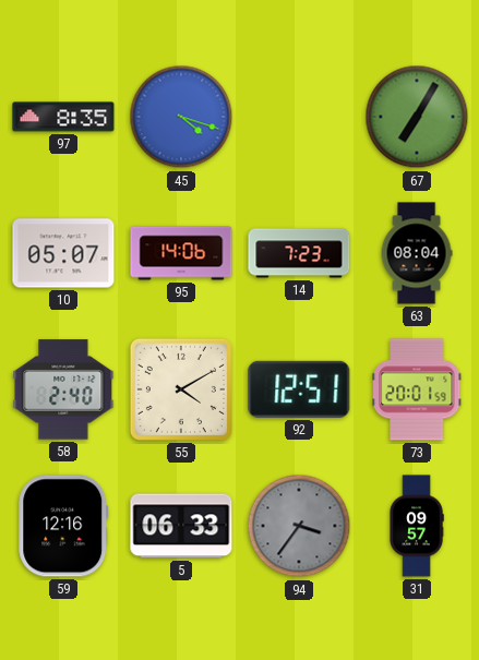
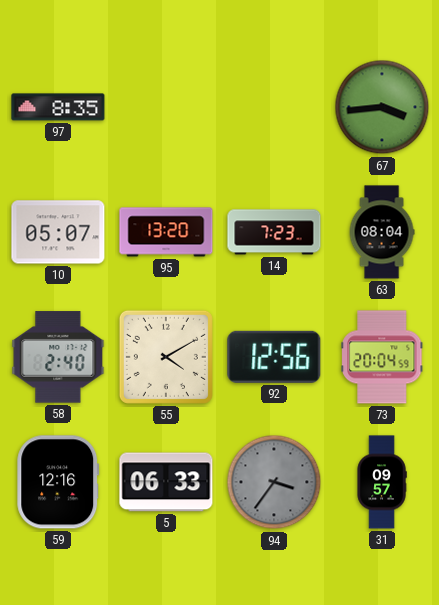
45: 4:18 -> none
67: 7:05 -> 3:44
95: 14:06 -> 13:20
92: 12:51 -> 12:56
73: 20:01 -> 20:04
